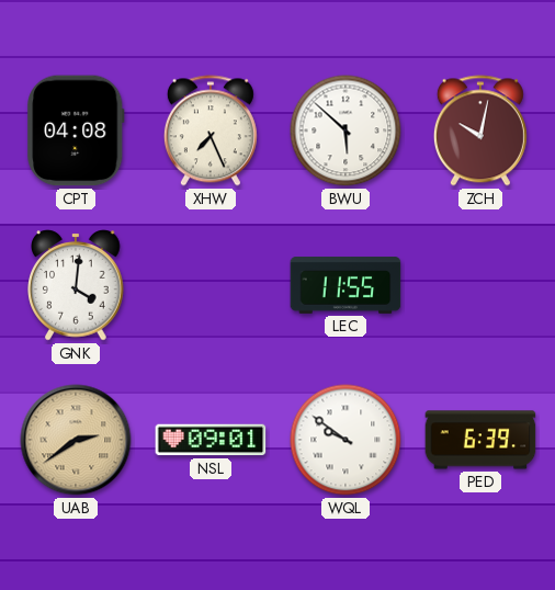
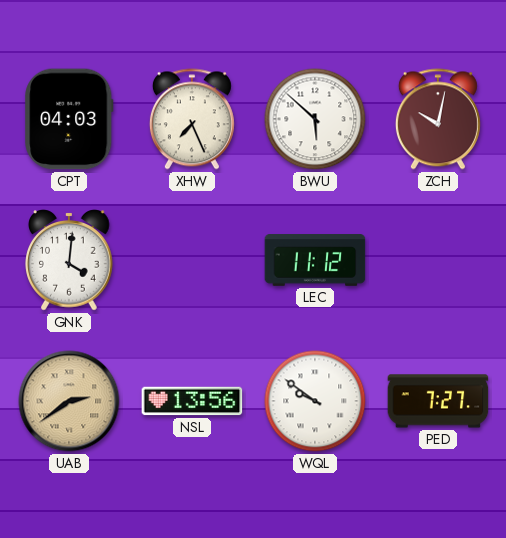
CPT: 04:08 -> 04:03
LEC: 11:55 -> 11:12
NSL: 09:01 -> 13:56
PED: 6:39 -> 7:27
